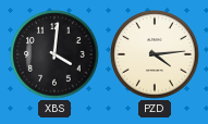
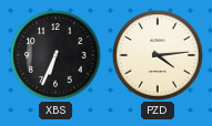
XBS: 4:01 -> 6:34
